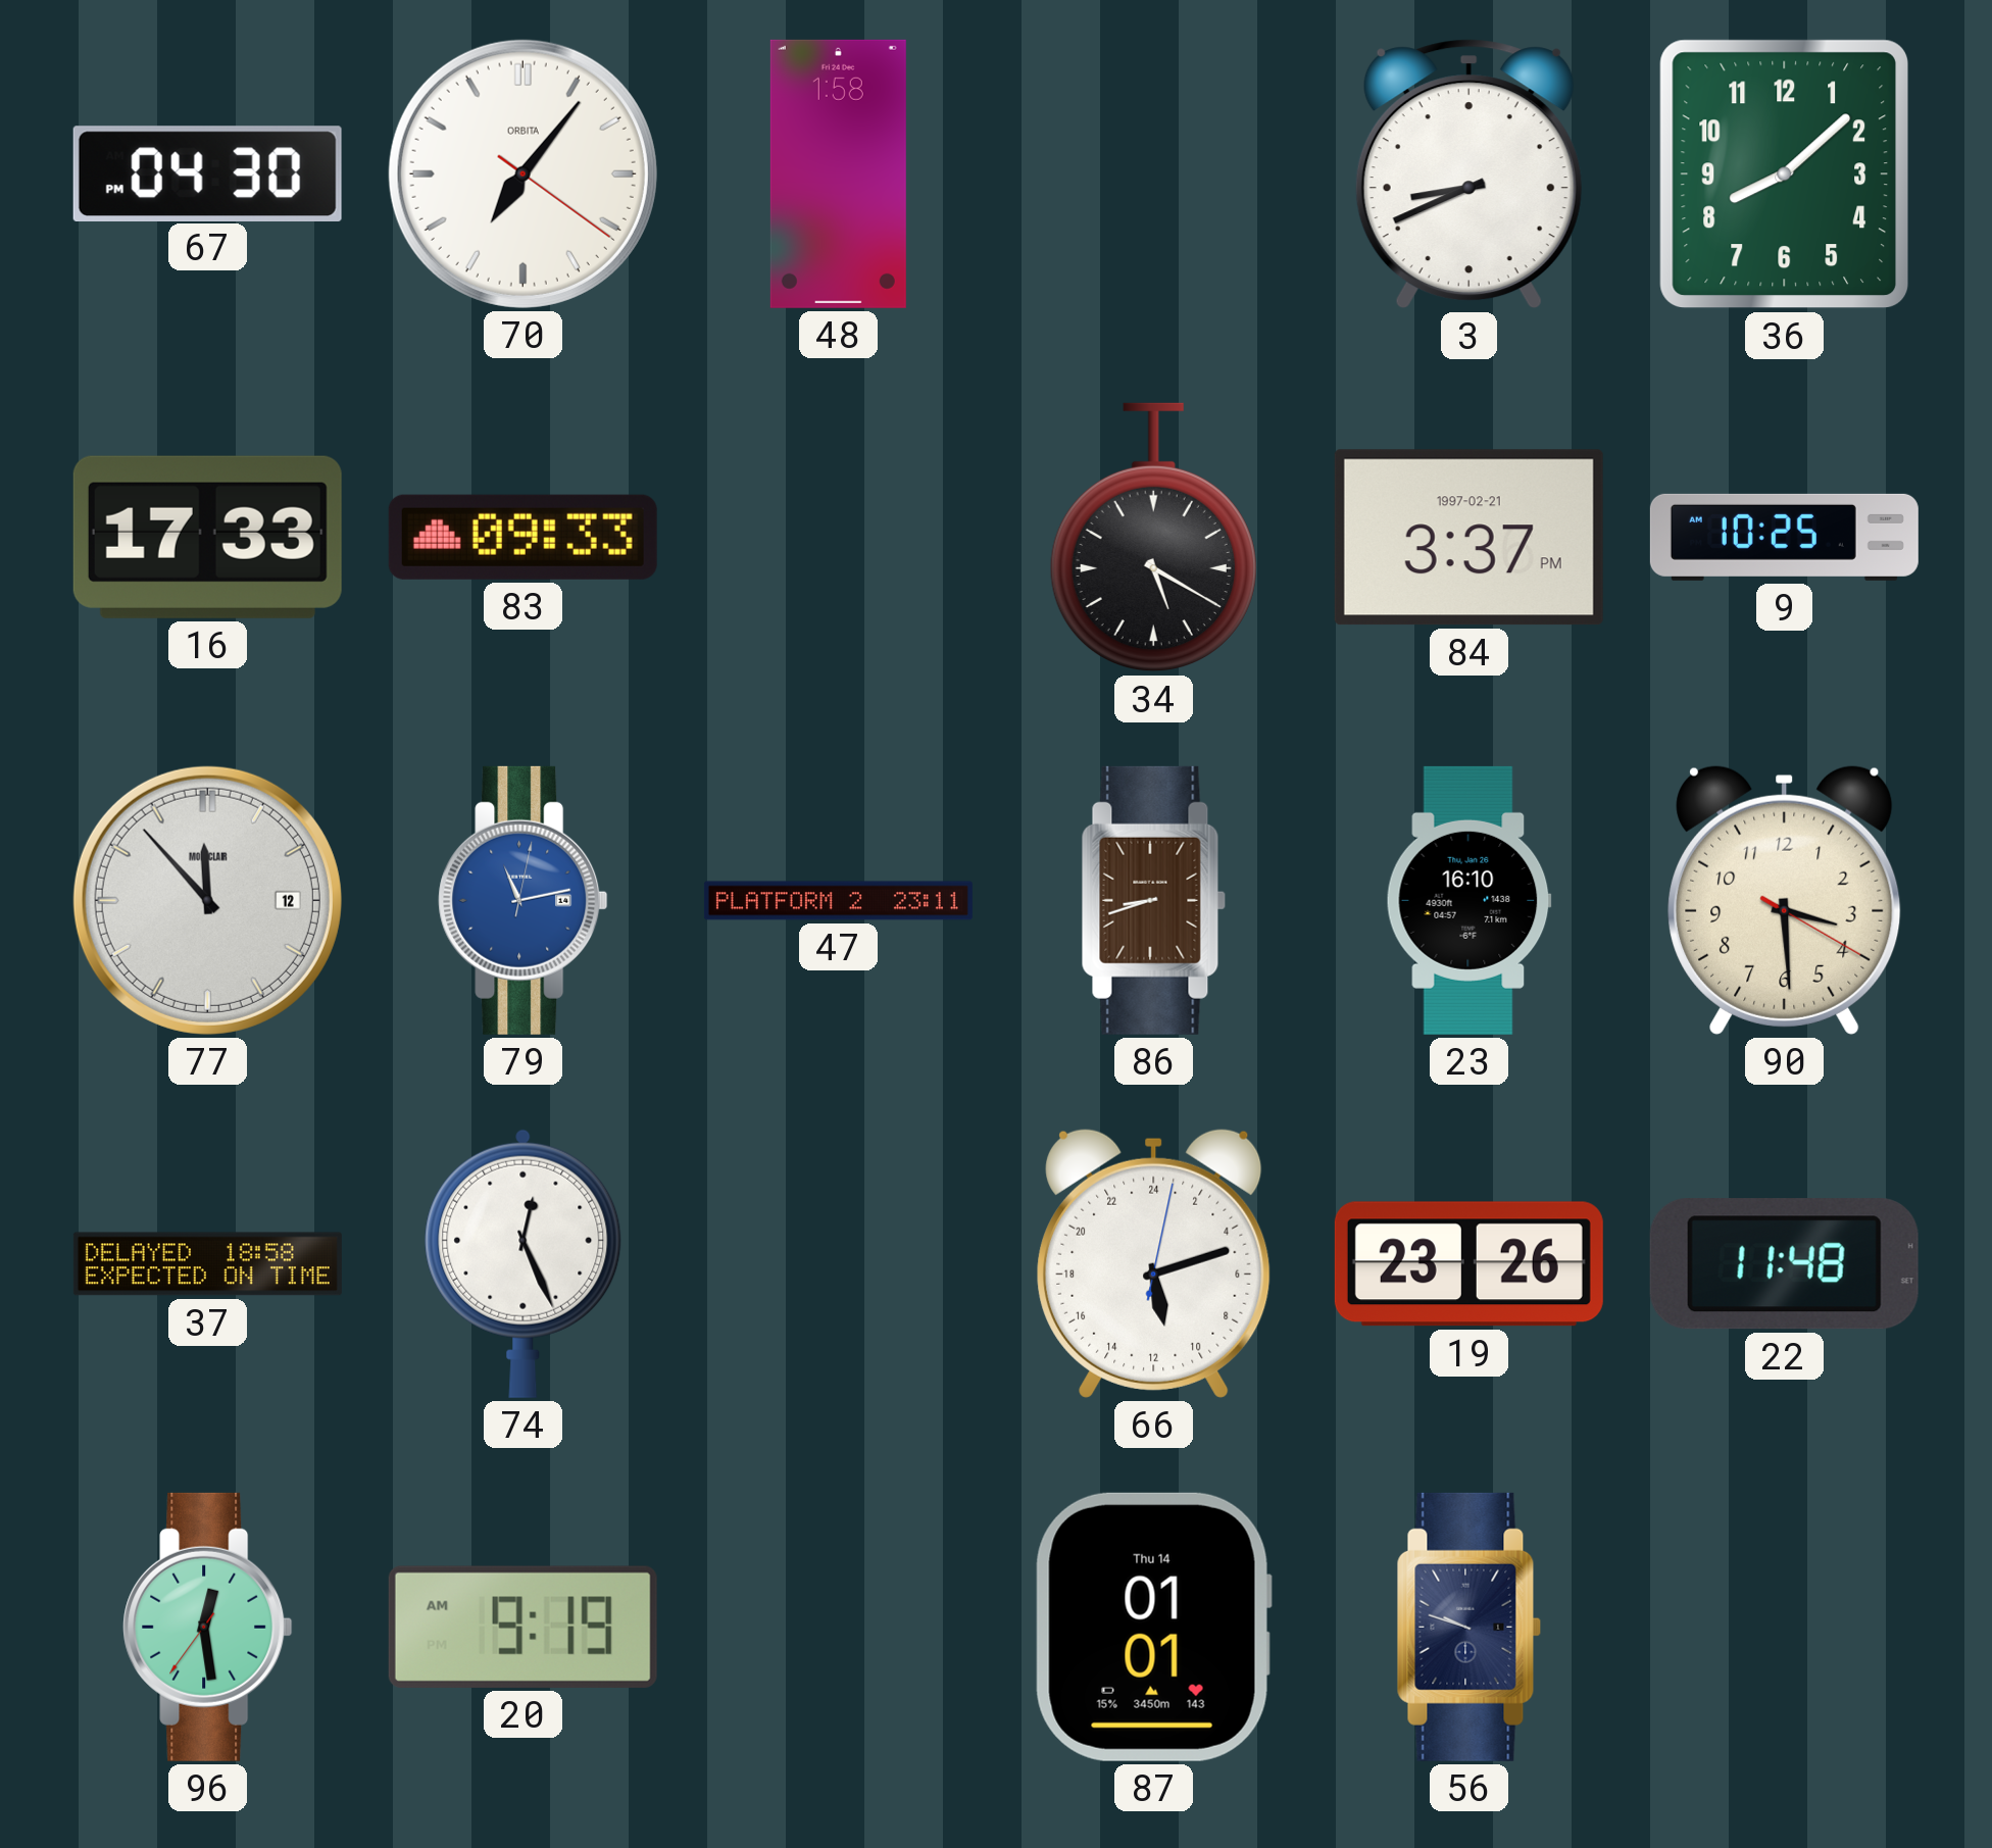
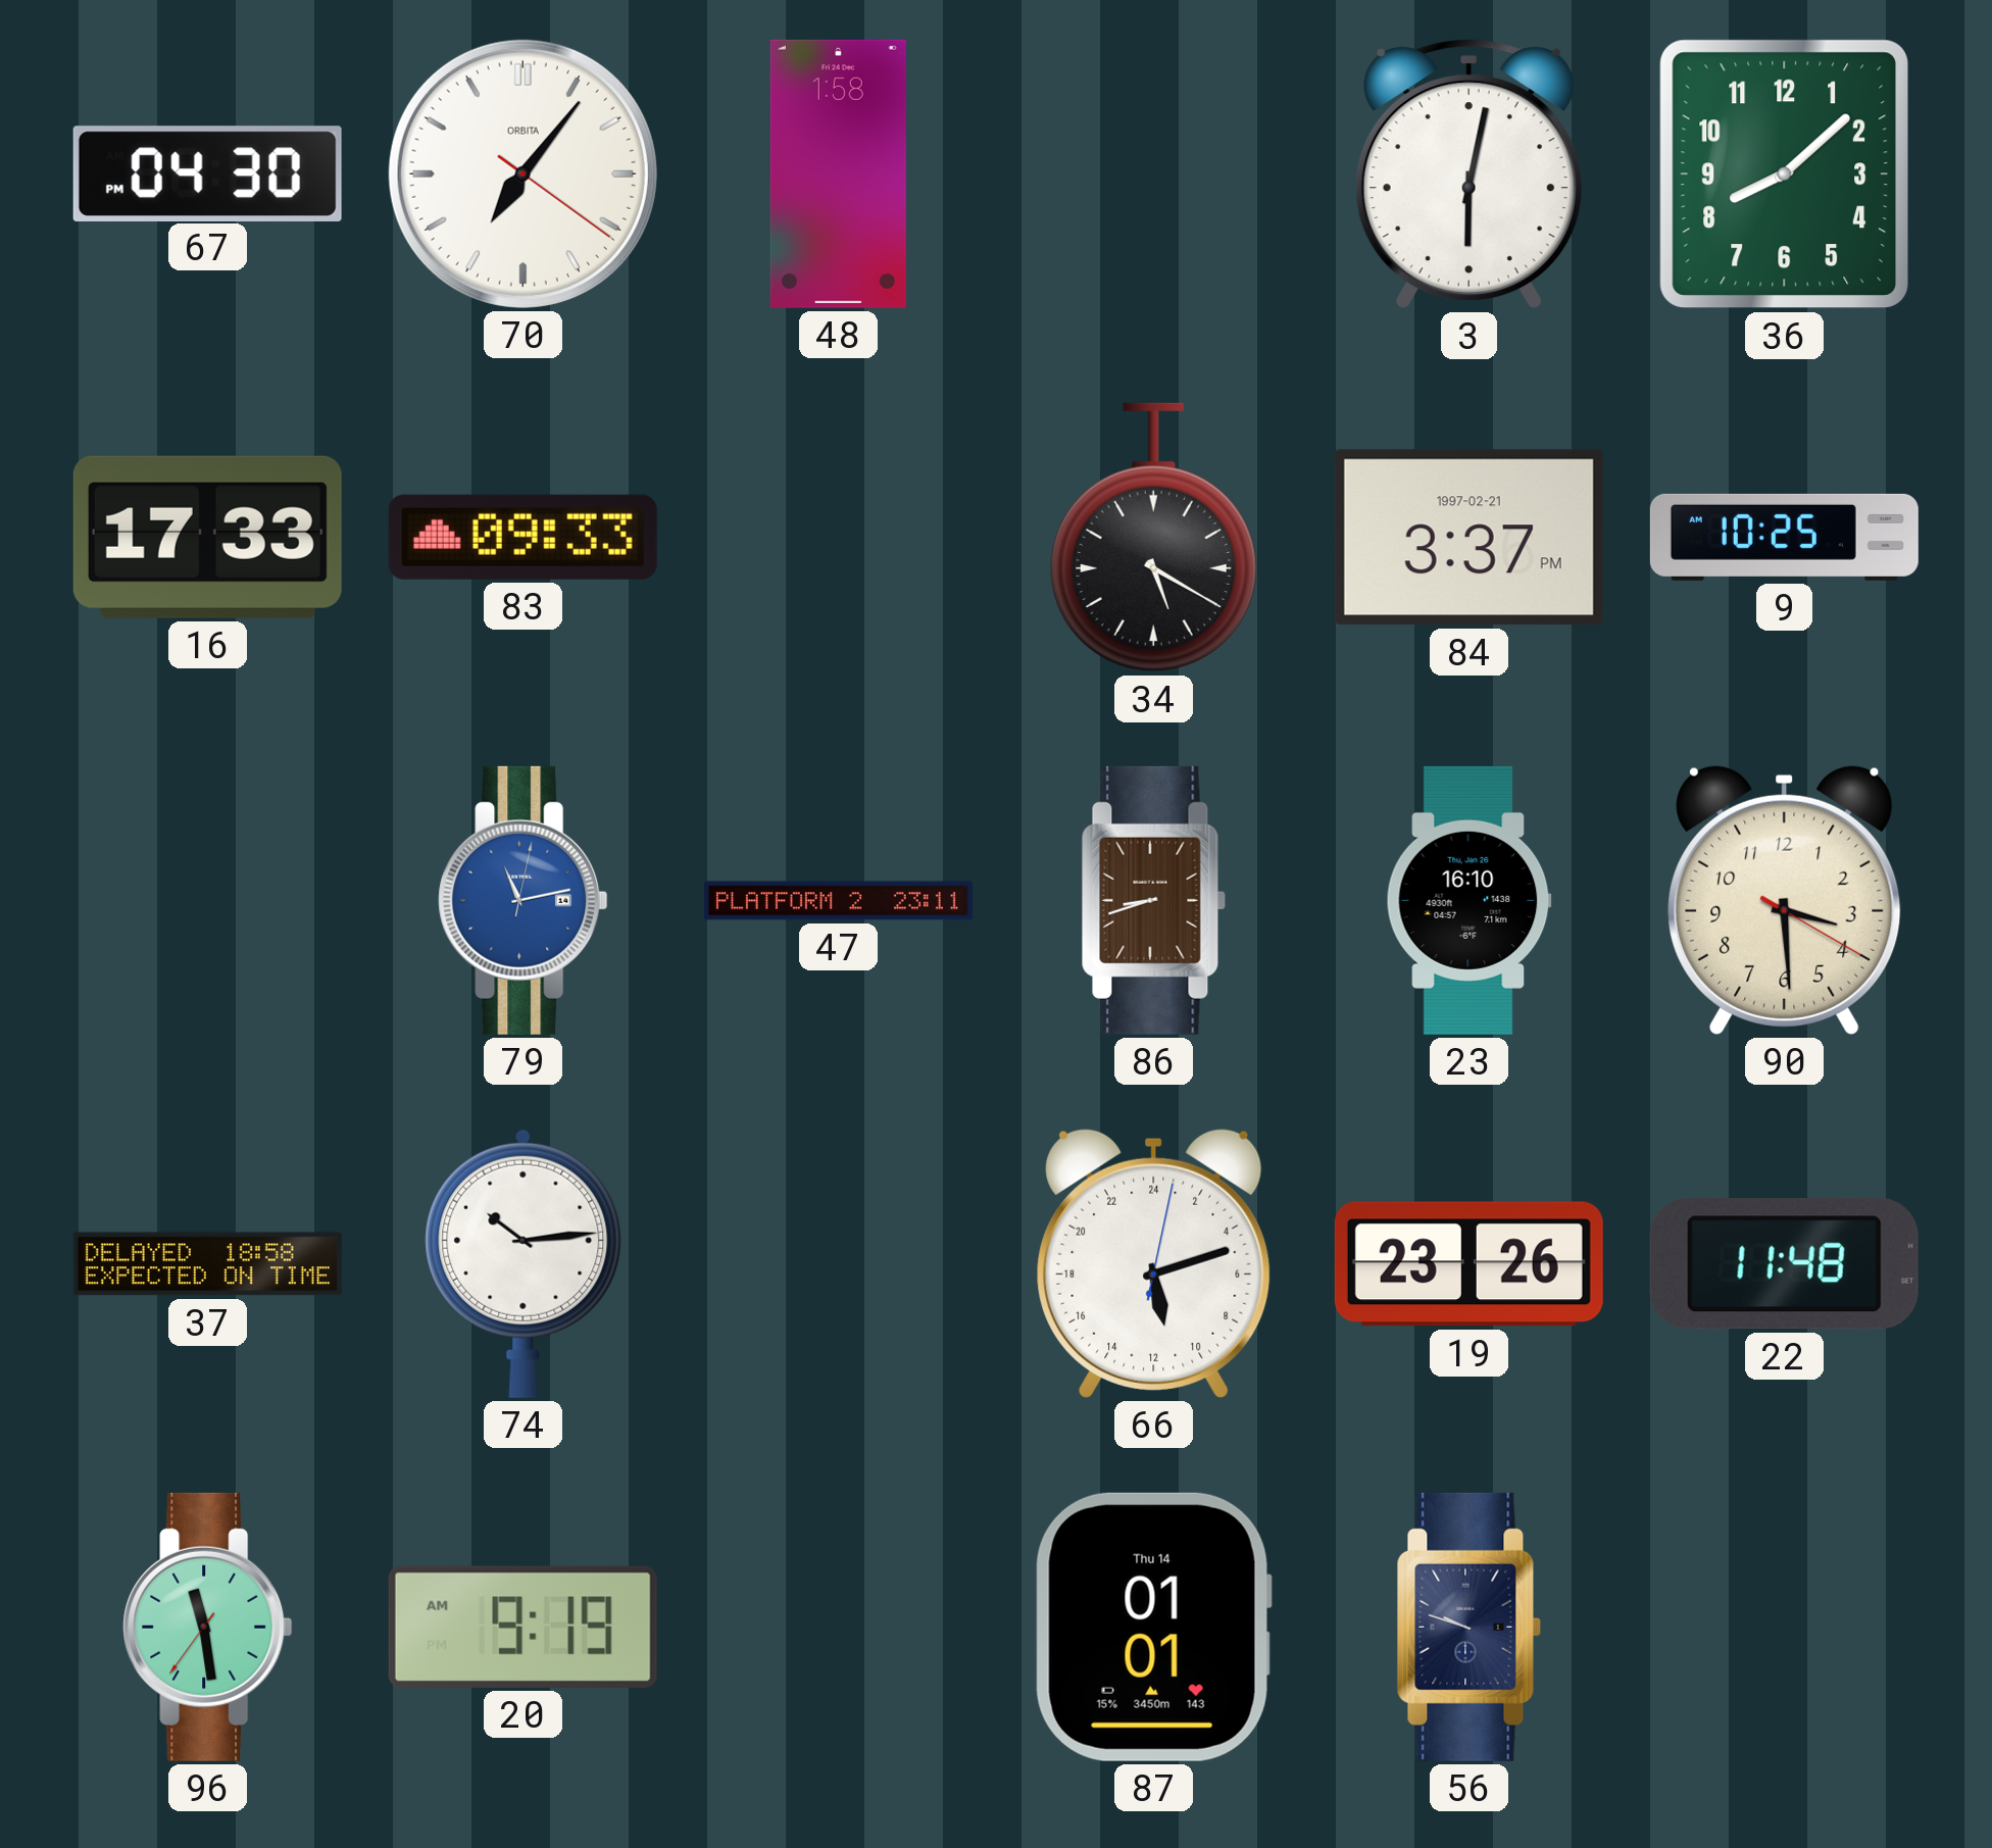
3: 8:41 -> 6:02
77: 11:53 -> none
74: 12:26 -> 10:14
96: 12:28 -> 11:28
